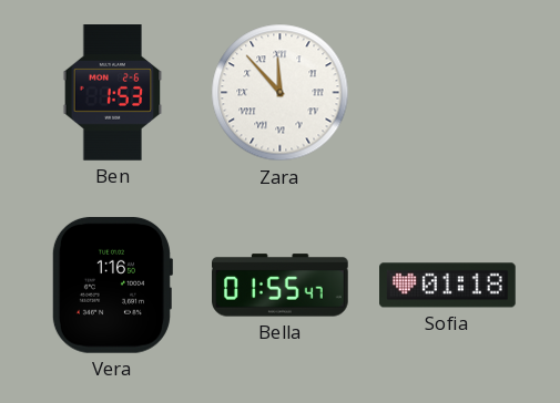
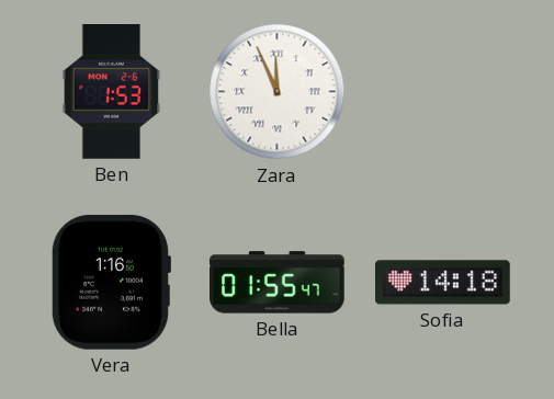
Zara: 11:53 -> 11:56
Sofia: 01:18 -> 14:18
